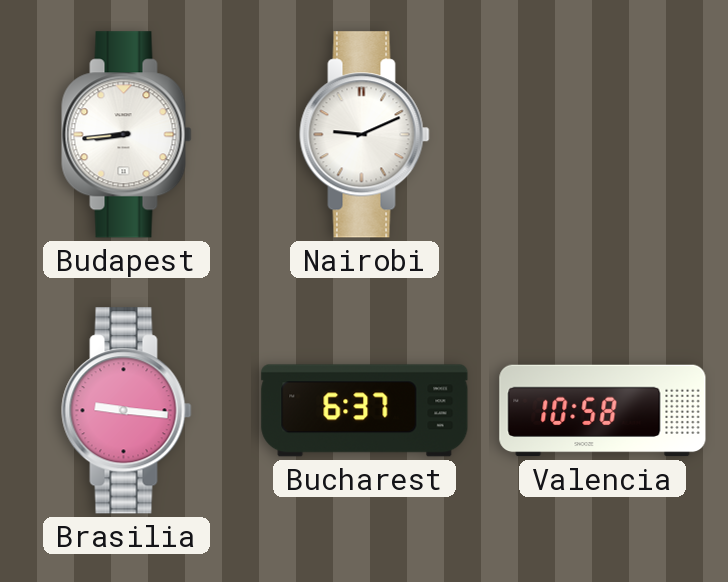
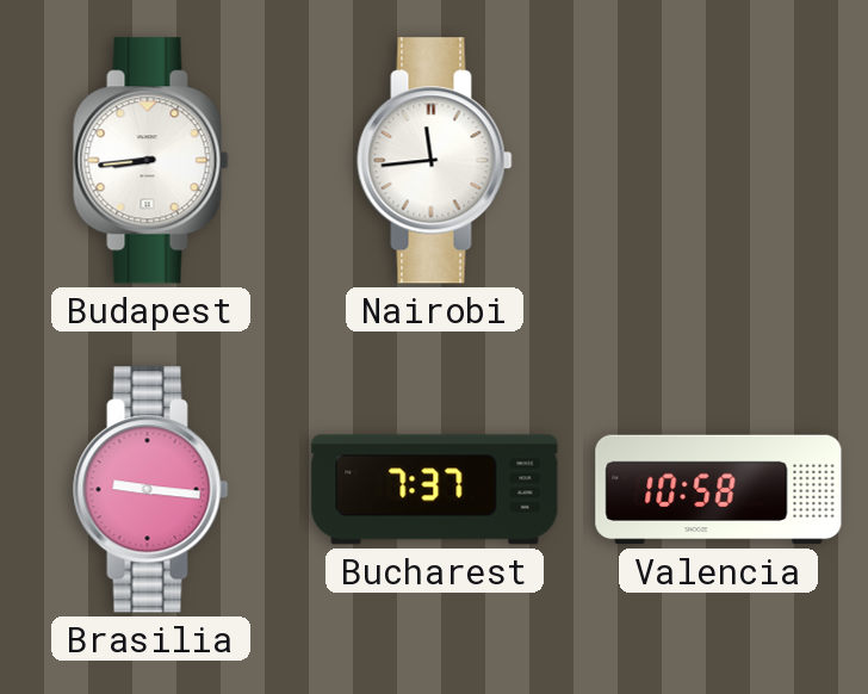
Nairobi: 9:11 -> 11:44
Bucharest: 6:37 -> 7:37
